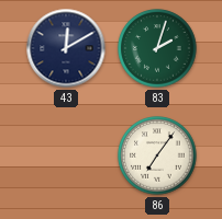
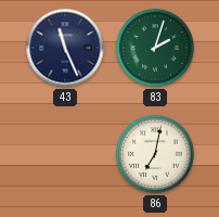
43: 12:10 -> 11:26
86: 7:06 -> 7:02
